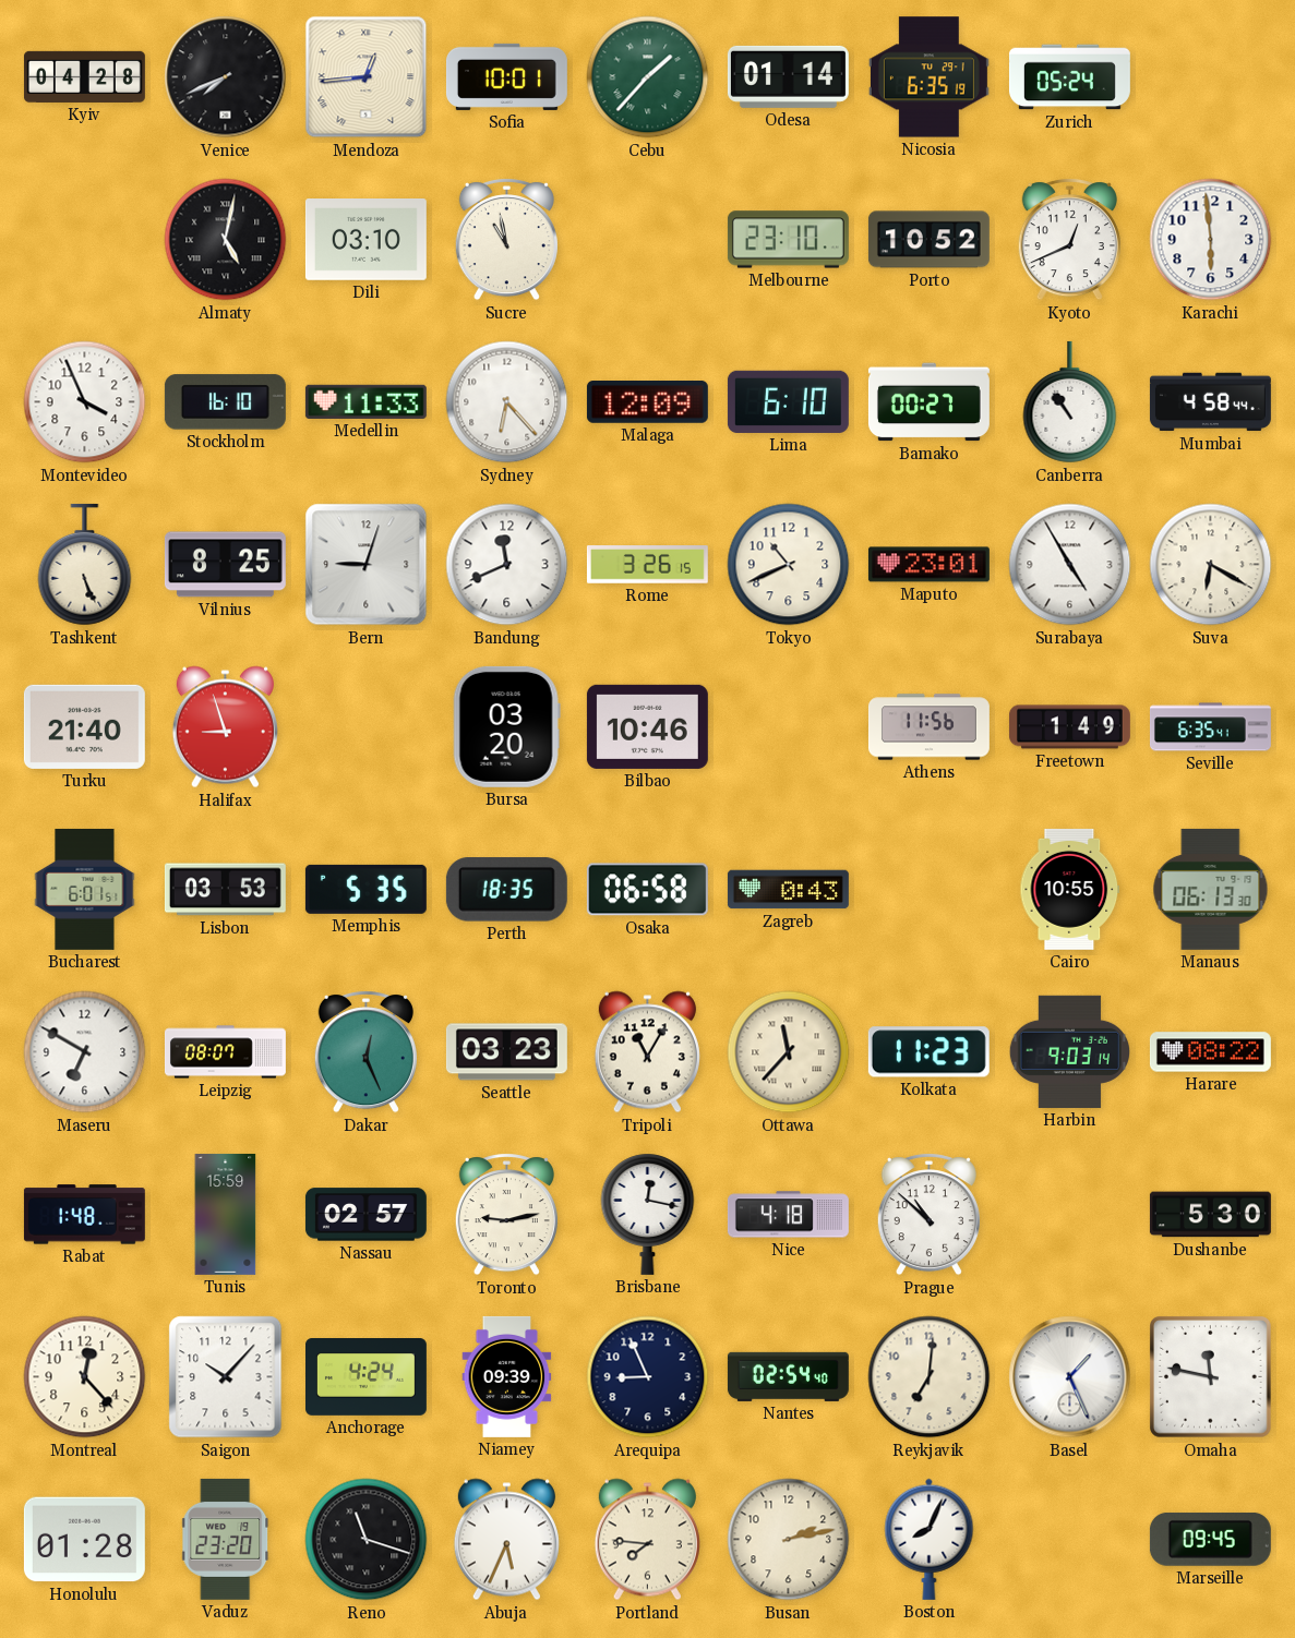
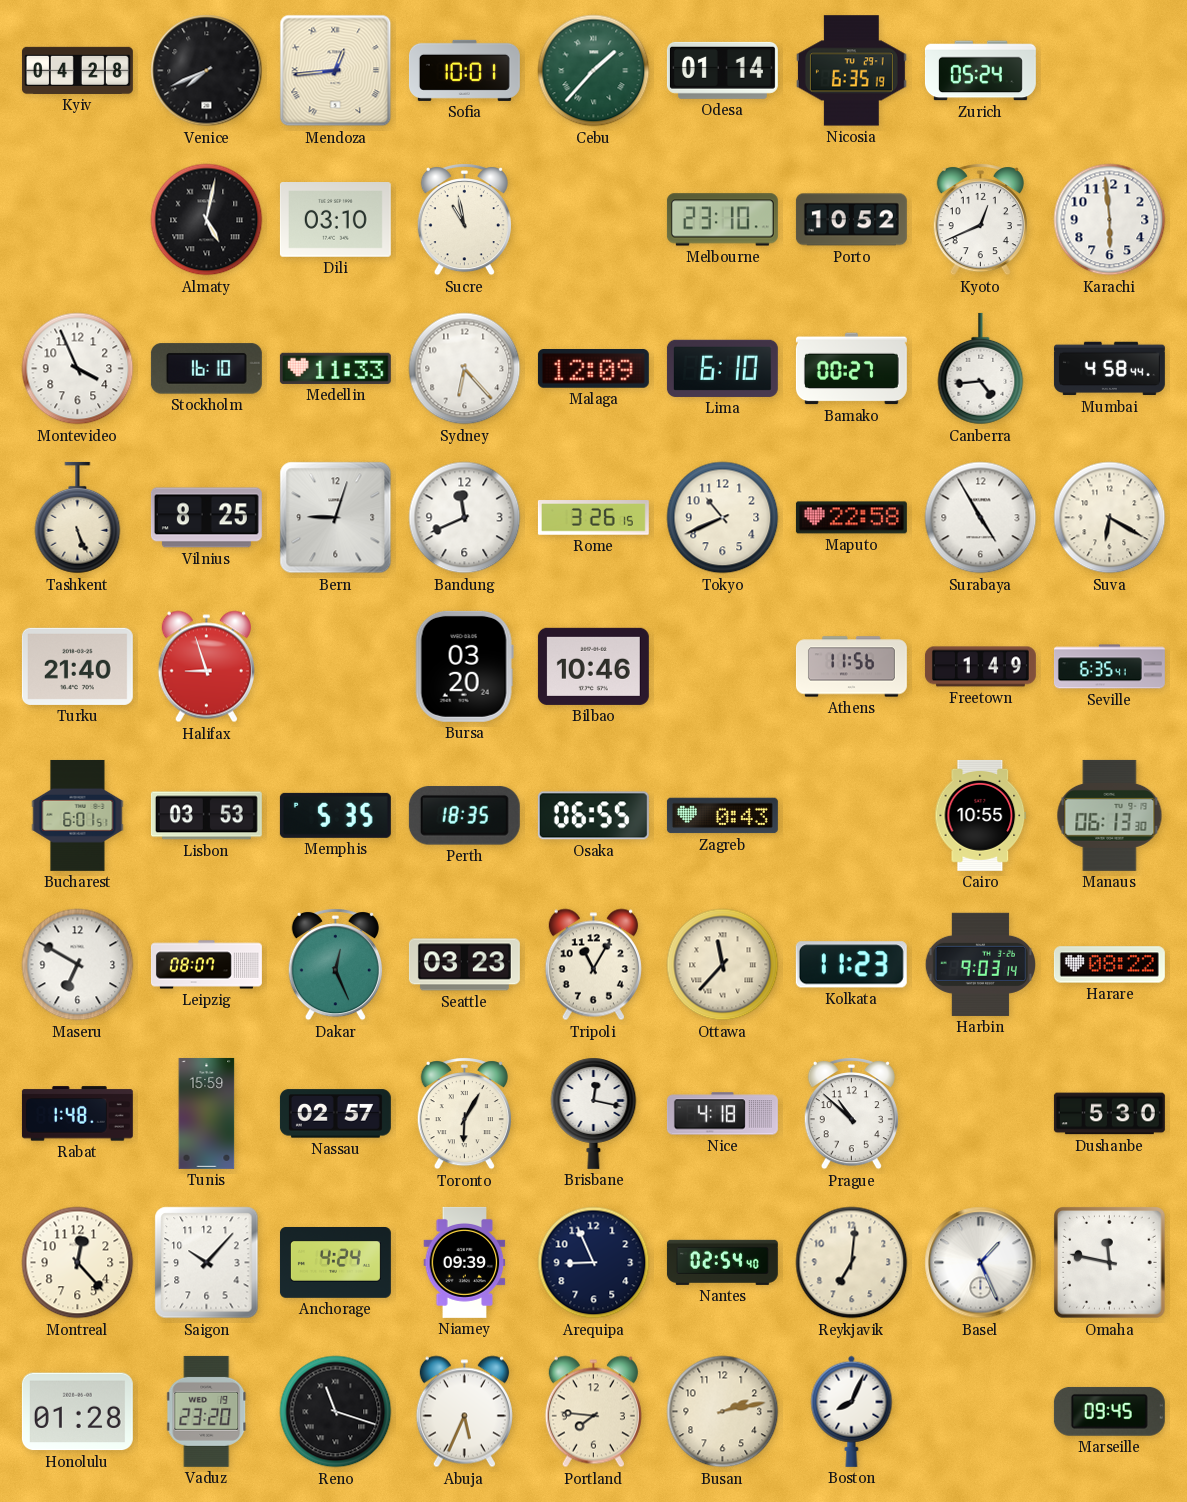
Canberra: 10:54 -> 4:44
Maputo: 23:01 -> 22:58
Osaka: 06:58 -> 06:55
Toronto: 9:13 -> 6:05
